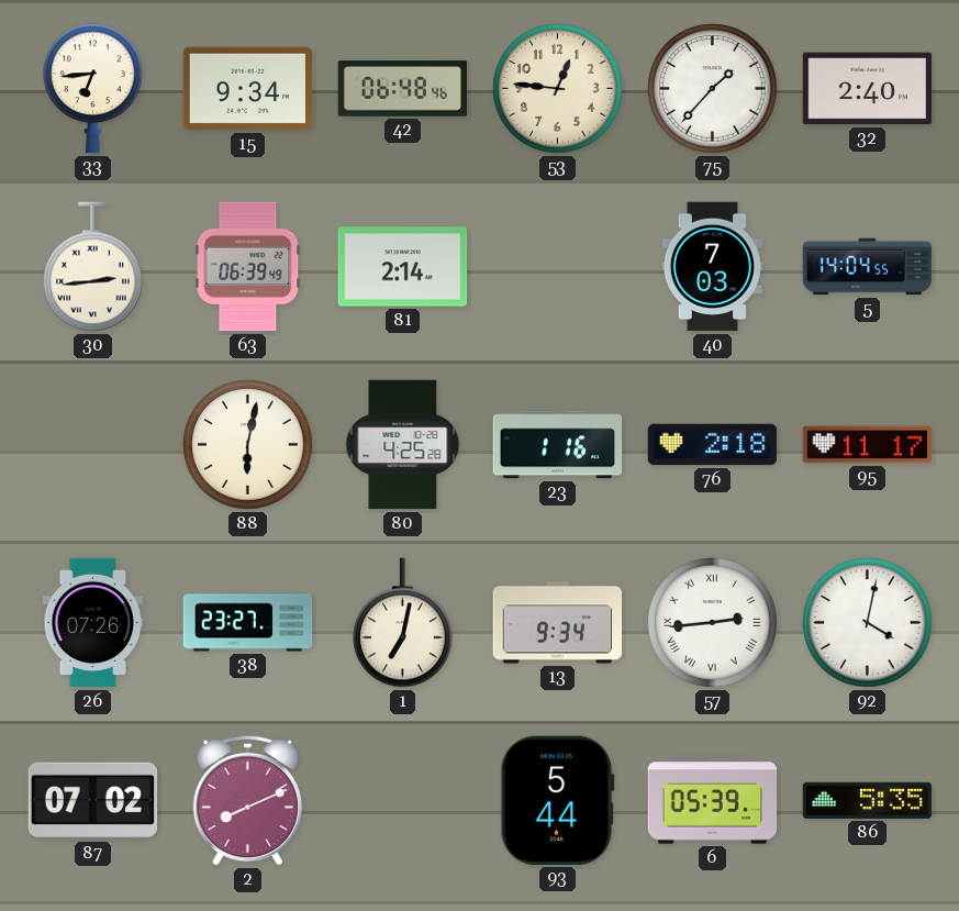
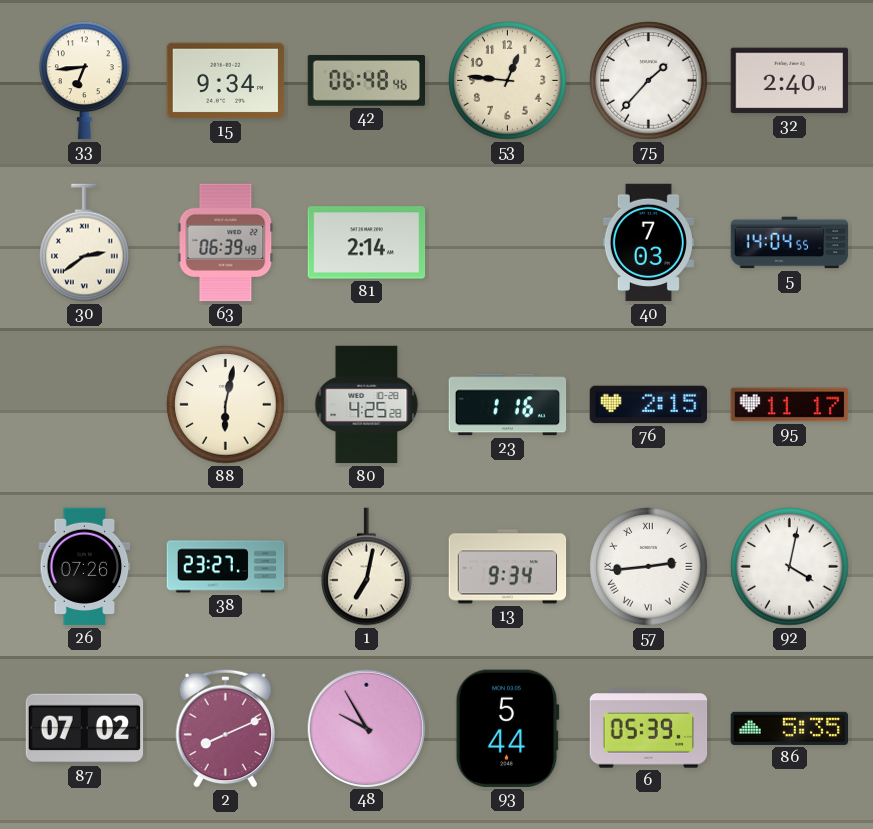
30: 2:44 -> 2:39
76: 2:18 -> 2:15
48: none -> 9:55
